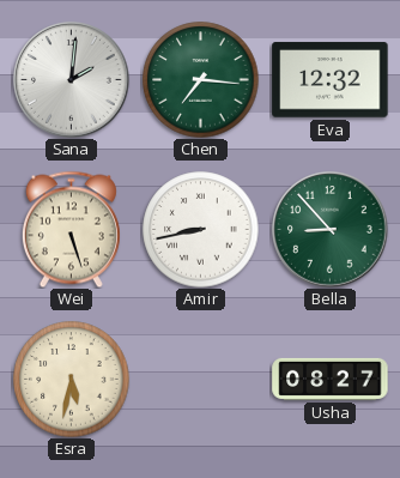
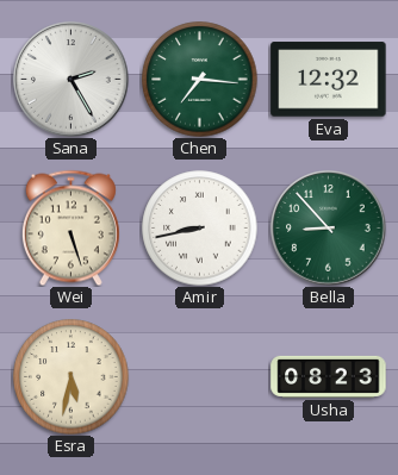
Sana: 2:01 -> 2:25
Usha: 08:27 -> 08:23
